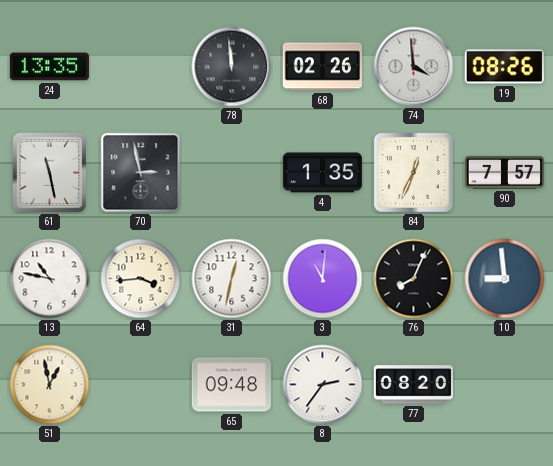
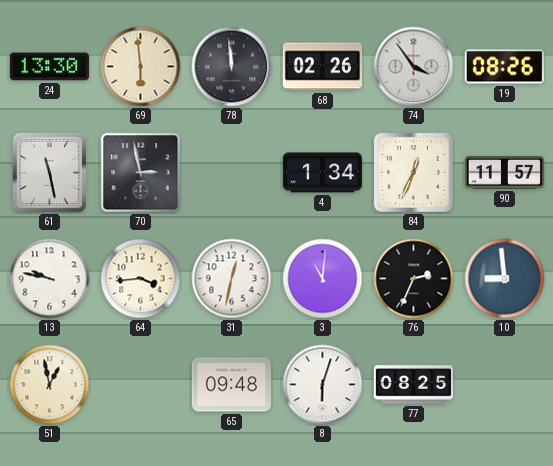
24: 13:35 -> 13:30
69: none -> 5:59
74: 3:59 -> 3:54
4: 1:35 -> 1:34
90: 7:57 -> 11:57
13: 10:47 -> 9:47
76: 8:04 -> 2:34
8: 2:36 -> 6:03
77: 08:20 -> 08:25
